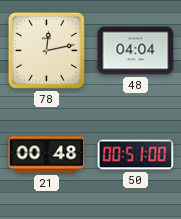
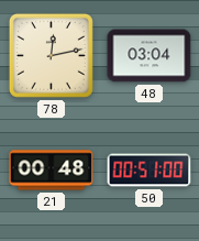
48: 04:04 -> 03:04
